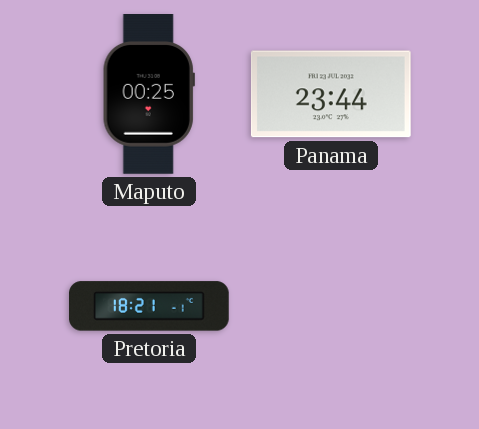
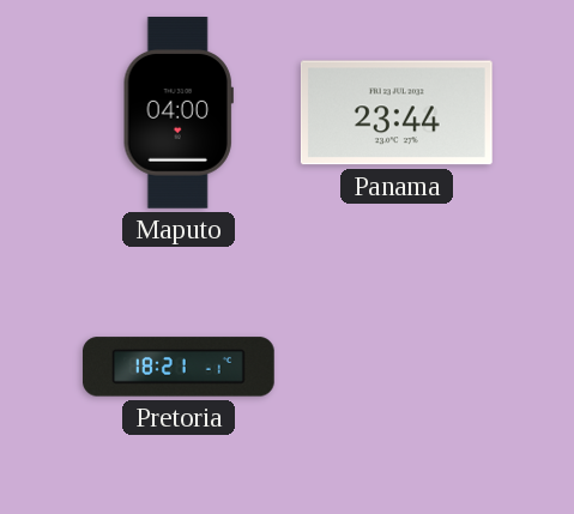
Maputo: 00:25 -> 04:00
